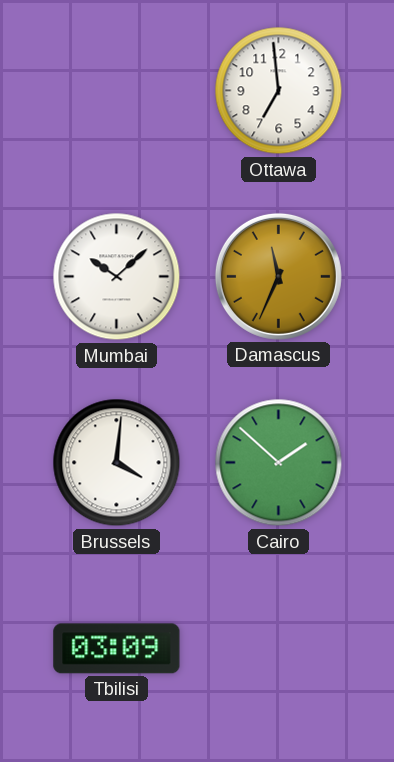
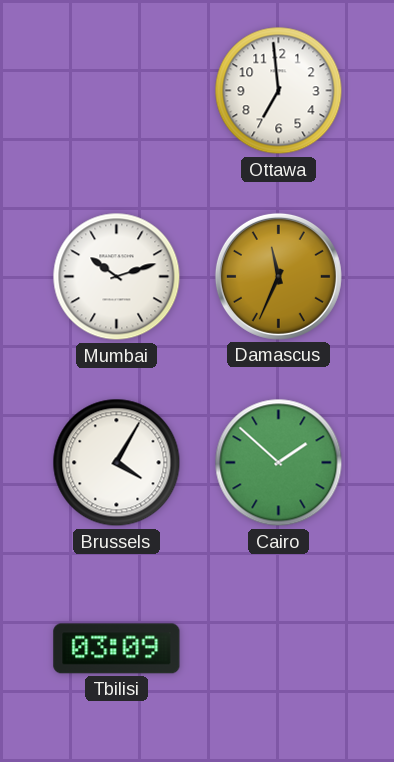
Mumbai: 10:08 -> 10:12
Brussels: 4:01 -> 4:05
